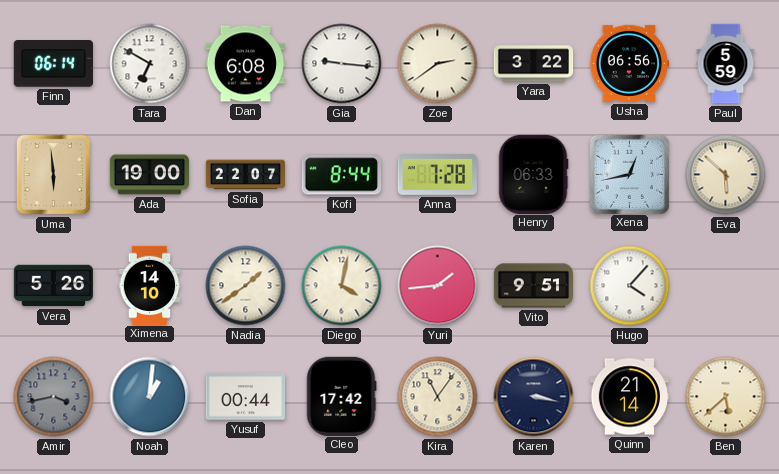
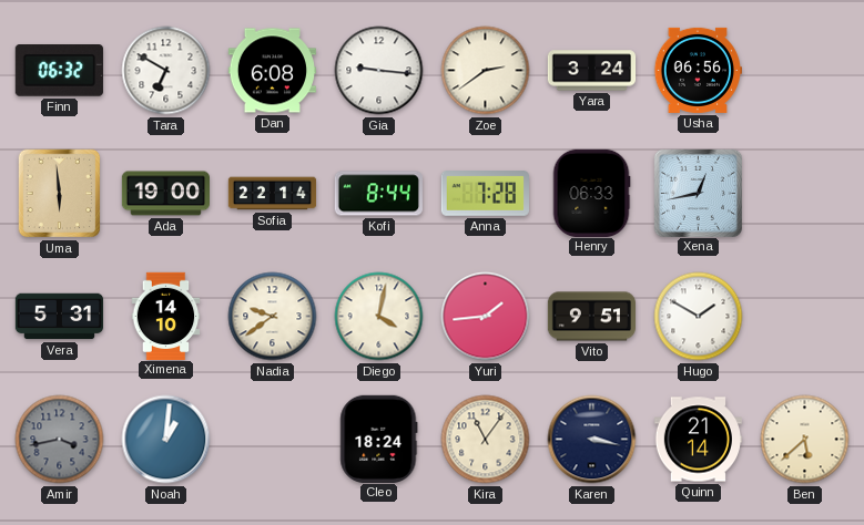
Finn: 06:14 -> 06:32
Yara: 3:22 -> 3:24
Paul: 5:59 -> none
Sofia: 22:07 -> 22:14
Eva: 5:52 -> none
Vera: 5:26 -> 5:31
Nadia: 1:39 -> 9:39
Hugo: 4:07 -> 1:50
Yusuf: 00:44 -> none
Cleo: 17:42 -> 18:24
